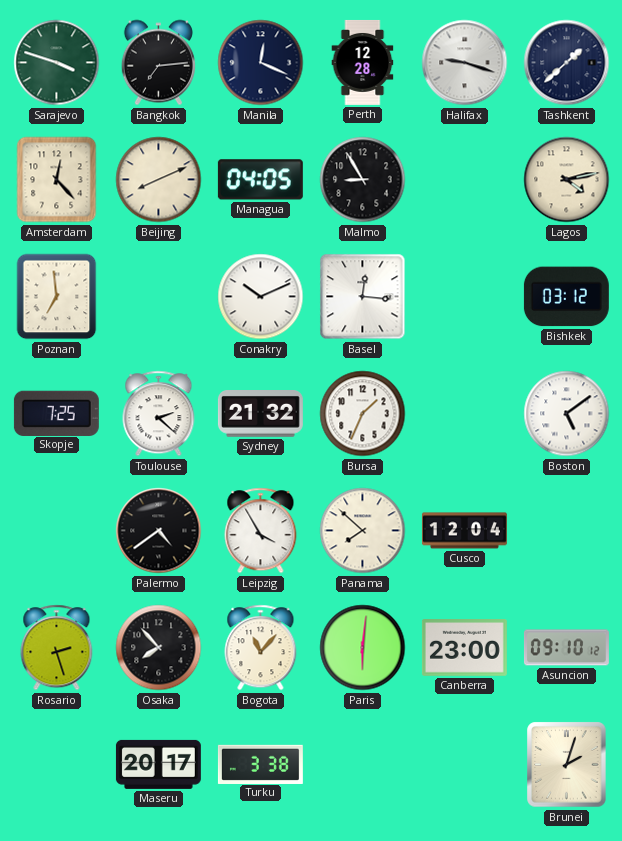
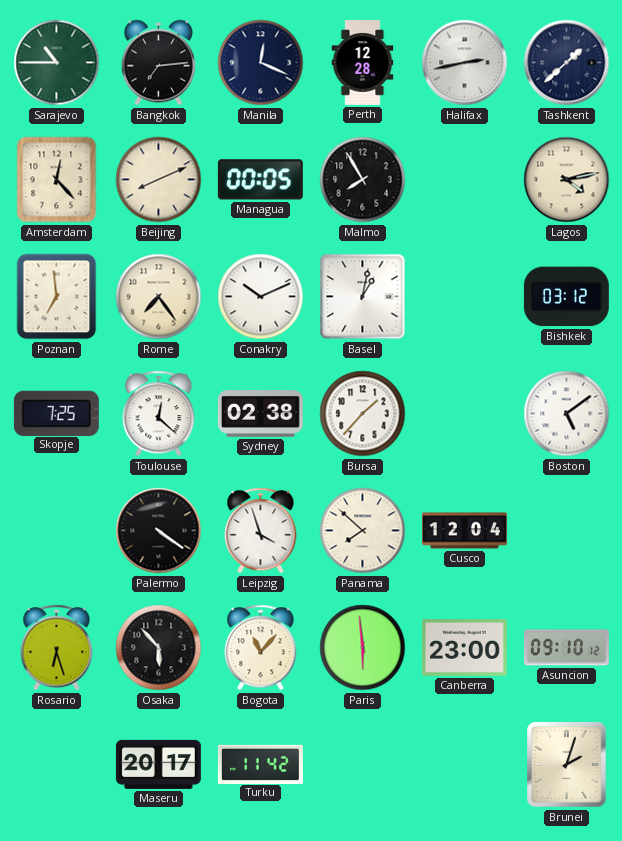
Sarajevo: 3:48 -> 10:45
Halifax: 9:18 -> 2:43
Managua: 04:05 -> 00:05
Malmo: 8:55 -> 7:55
Rome: none -> 7:24
Basel: 12:16 -> 1:02
Toulouse: 2:22 -> 12:22
Sydney: 21:32 -> 02:38
Bursa: 1:34 -> 1:37
Palermo: 4:39 -> 4:21
Leipzig: 3:55 -> 3:57
Rosario: 2:27 -> 6:27
Osaka: 7:53 -> 5:53
Paris: 6:01 -> 5:59
Turku: 3:38 -> 11:42
